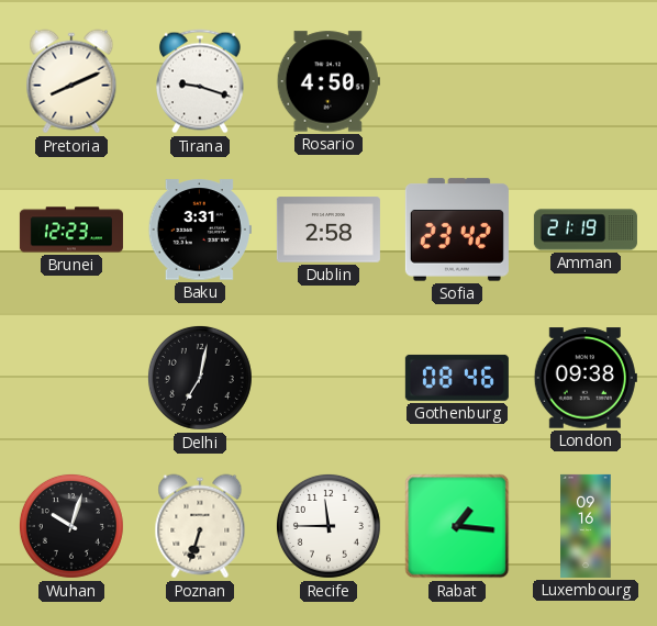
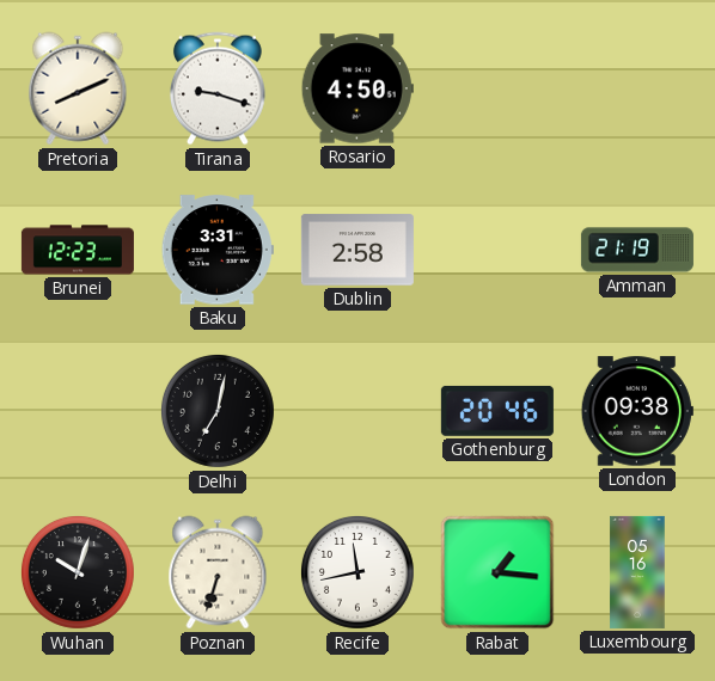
Sofia: 23:42 -> none
Gothenburg: 08:46 -> 20:46
Recife: 11:45 -> 11:43
Luxembourg: 09:16 -> 05:16
